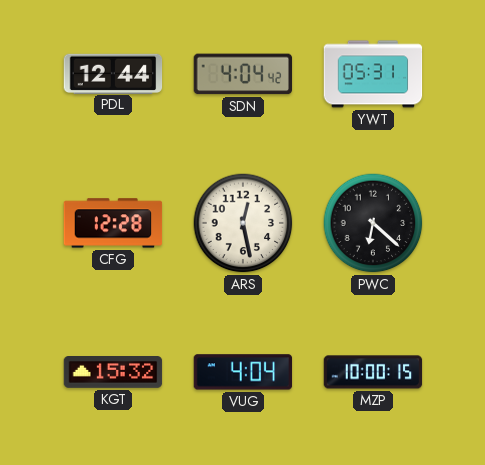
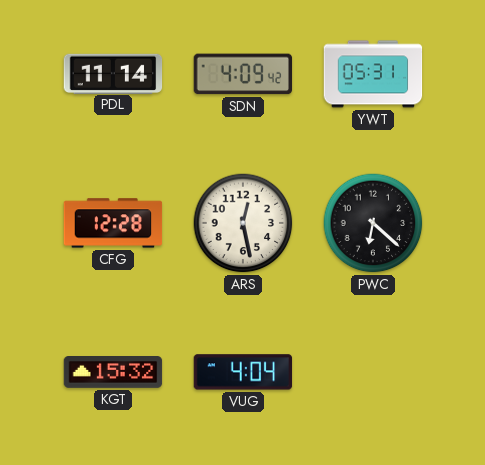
PDL: 12:44 -> 11:14
SDN: 4:04 -> 4:09
MZP: 10:00 -> none
